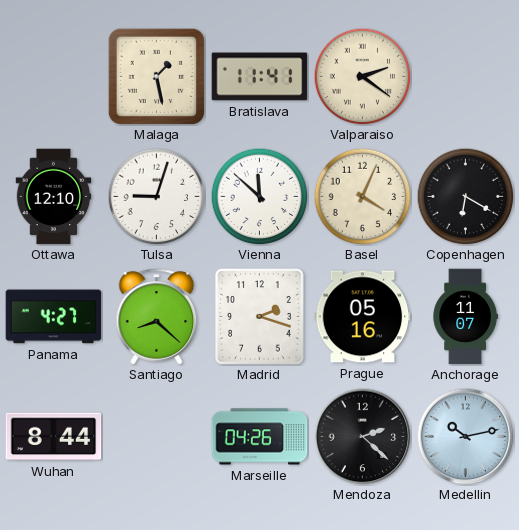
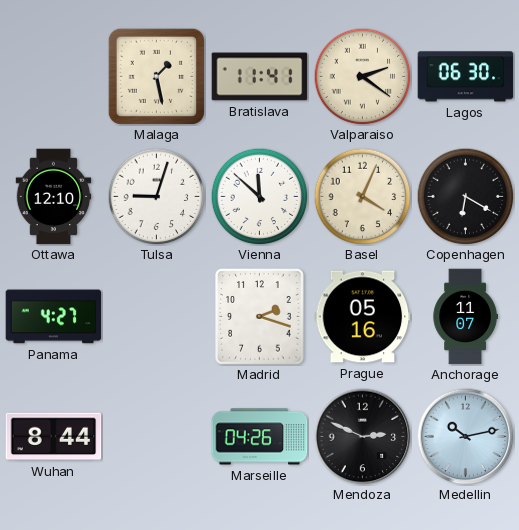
Lagos: none -> 06:30
Santiago: 8:22 -> none
Mendoza: 2:22 -> 2:49
